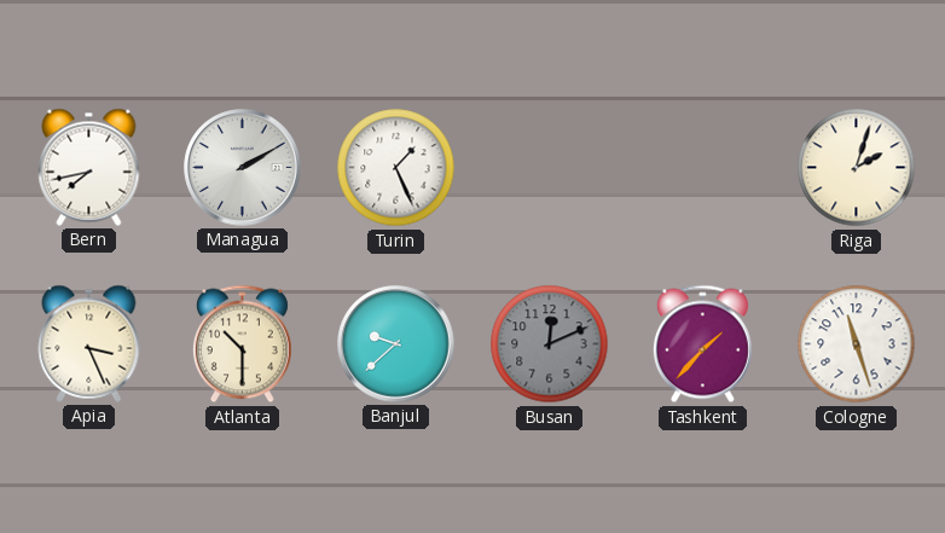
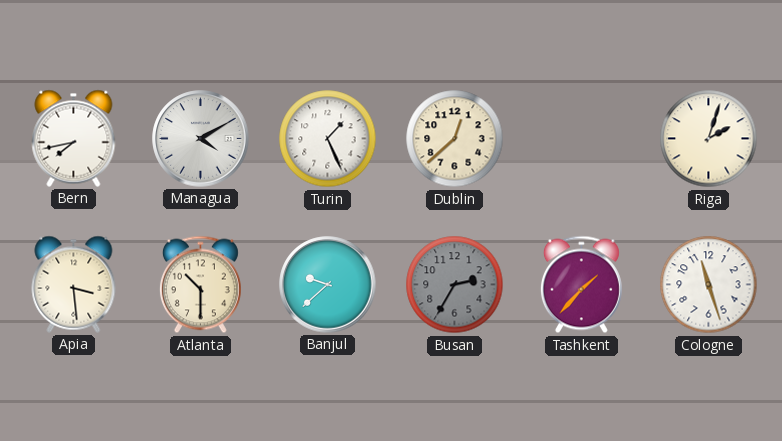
Managua: 2:10 -> 4:10
Dublin: none -> 12:38
Apia: 3:26 -> 3:29
Busan: 12:11 -> 2:35
